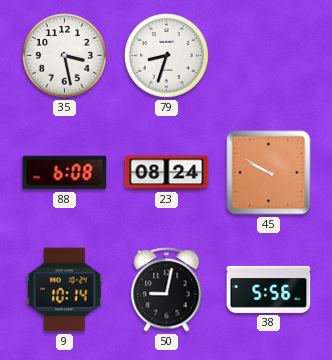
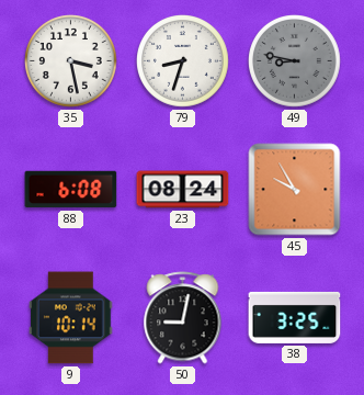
49: none -> 8:47
45: 9:50 -> 9:55
38: 5:56 -> 3:25
